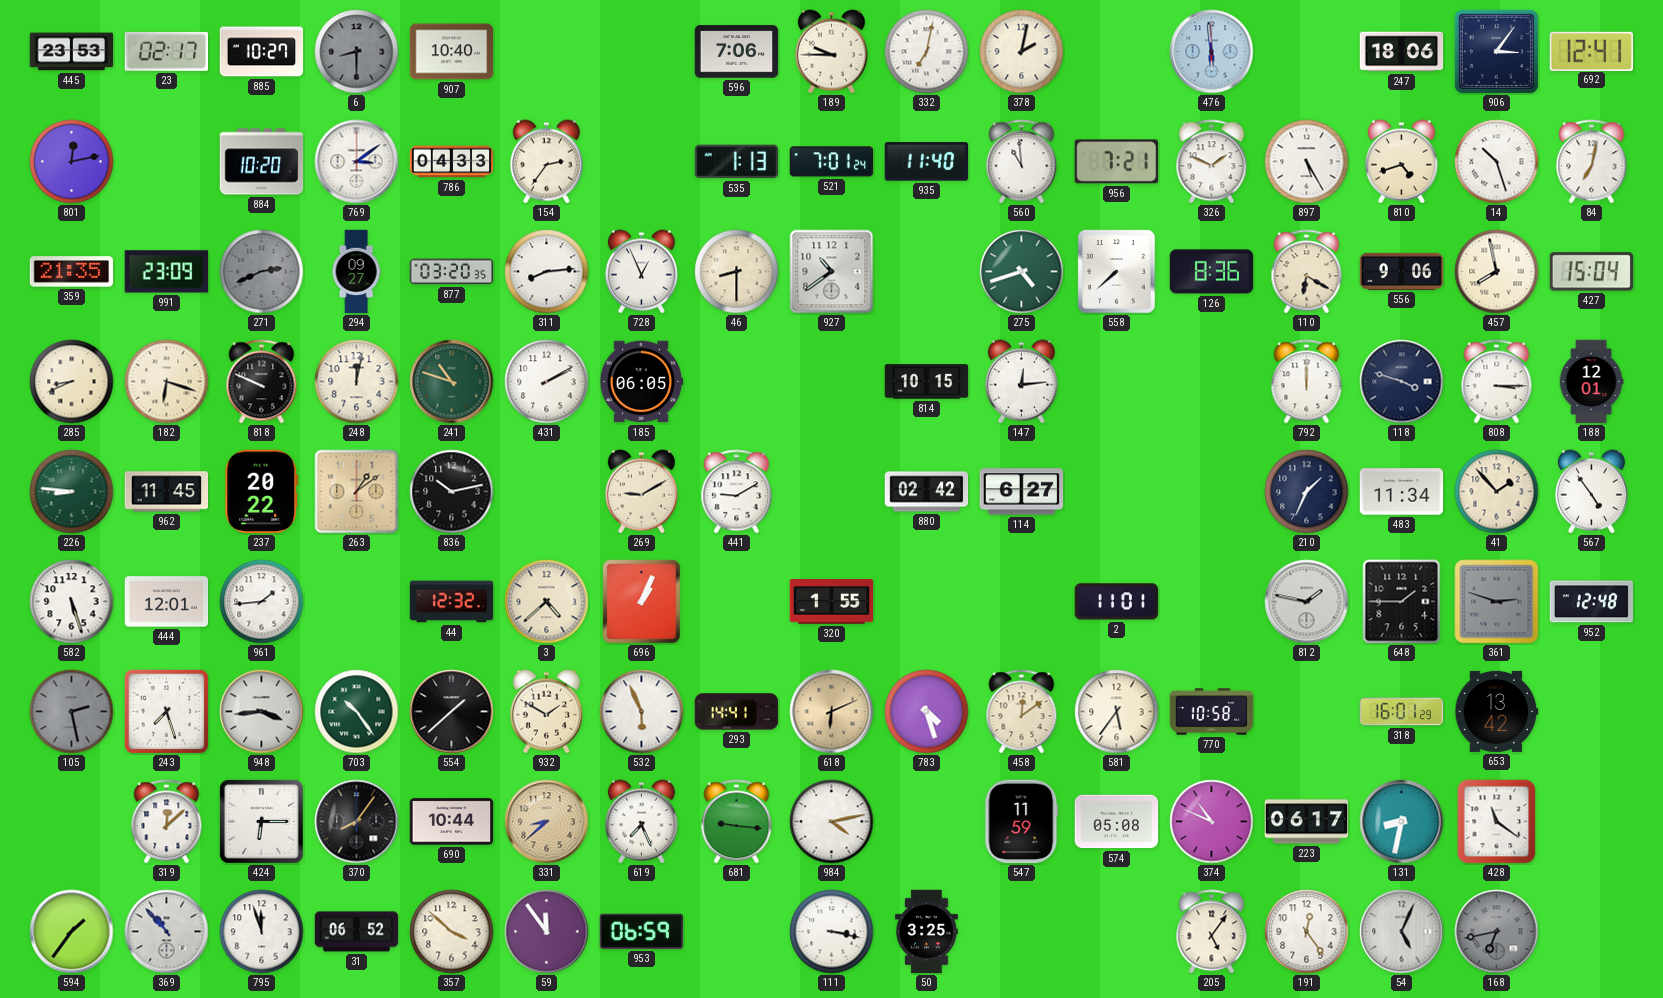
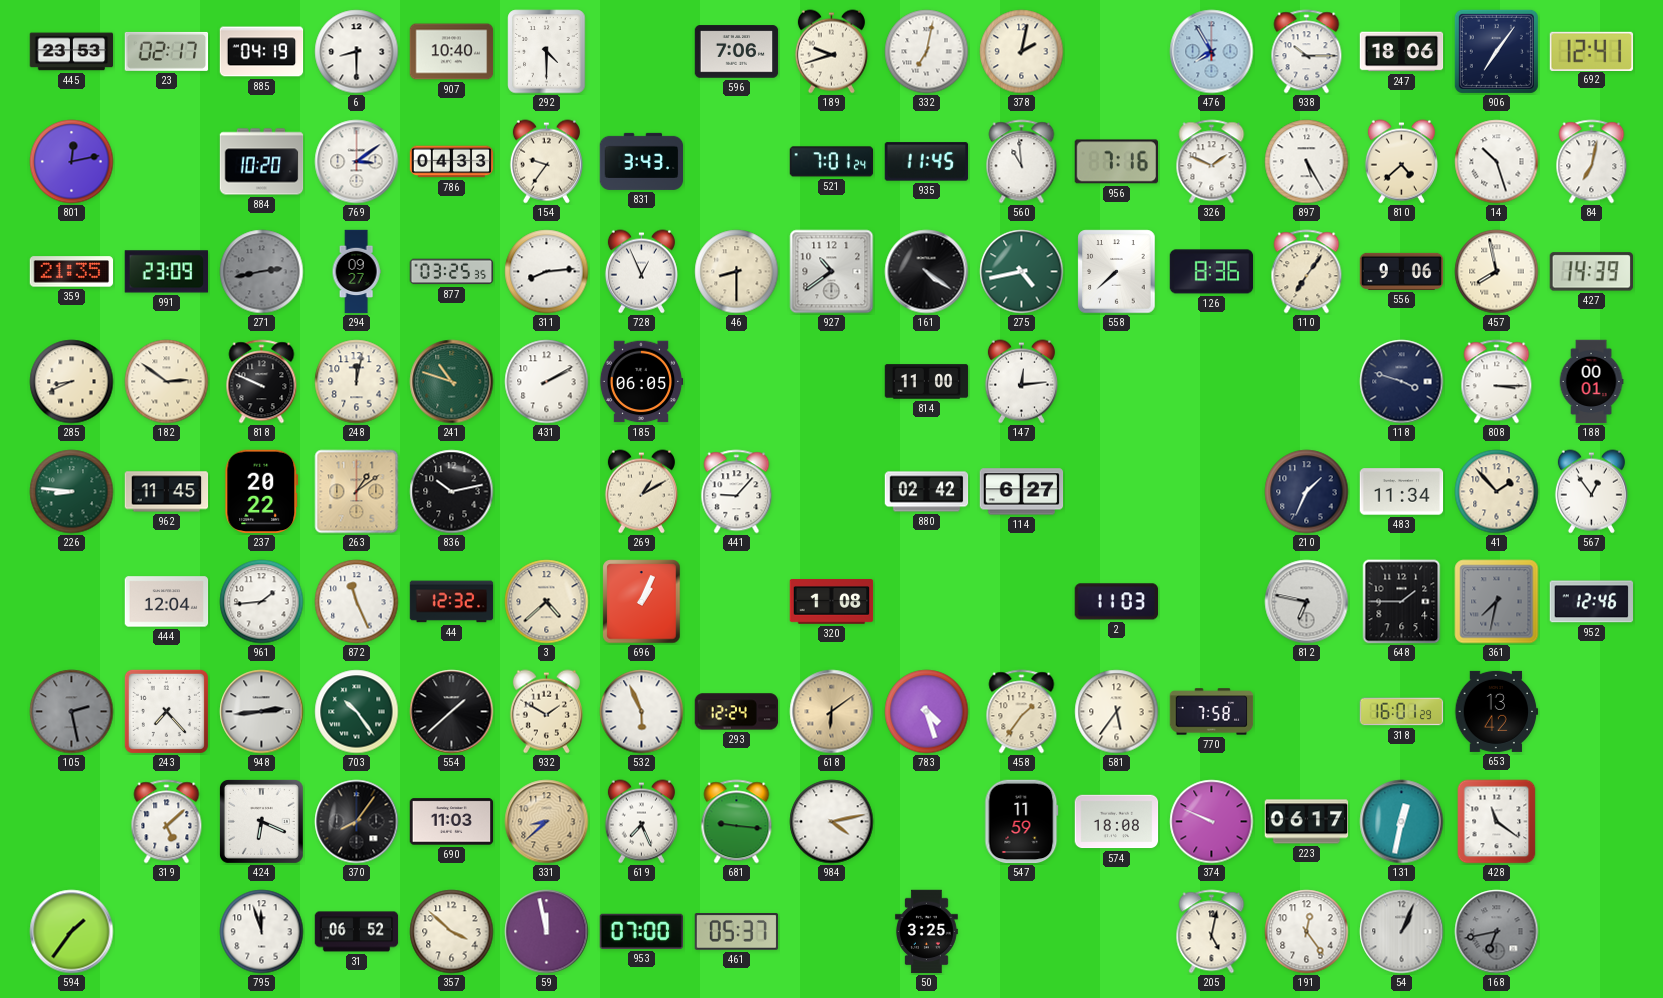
885: 10:27 -> 04:19
6 dial: grey -> white
292: none -> 4:30
189: 9:45 -> 9:42
476: 5:59 -> 7:55
938: none -> 10:15
906: 3:06 -> 7:06
154: 2:36 -> 9:36
831: none -> 3:43
535: 1:13 -> none
935: 11:40 -> 11:45
956: 7:21 -> 7:16
810: 4:42 -> 4:38
271: 2:41 -> 2:43
877: 03:20 -> 03:25
161: none -> 4:21
275: 4:42 -> 4:43
110: 6:20 -> 7:06
427: 15:04 -> 14:39
182: 6:18 -> 2:51
814: 10:15 -> 11:00
792: 12:00 -> none
188: 12:01 -> 00:01
269: 9:10 -> 1:10
441: 9:10 -> 9:07
567: 4:54 -> 12:54
582: 5:27 -> none
444: 12:01 -> 12:04
872: none -> 11:26
320: 1:55 -> 1:08
2: 11:01 -> 11:03
812: 1:47 -> 6:47
361: 2:48 -> 7:32
952: 12:48 -> 12:46
243: 7:27 -> 7:23
948: 3:44 -> 2:44
293: 14:41 -> 12:24
618: 6:11 -> 6:09
458: 12:09 -> 1:36
770: 10:58 -> 7:58
319: 12:08 -> 5:08
424: 6:15 -> 6:19
690: 10:44 -> 11:03
574: 05:08 -> 18:08
374: 10:49 -> 9:49
131: 8:32 -> 12:32
369: 10:53 -> none
59: 11:54 -> 11:58
953: 06:59 -> 07:00
461: none -> 05:37
111: 3:17 -> none
205: 5:06 -> 5:02
54: 5:04 -> 1:04
